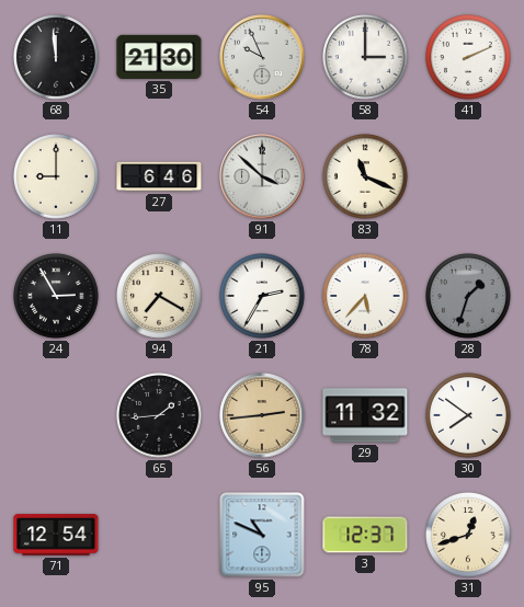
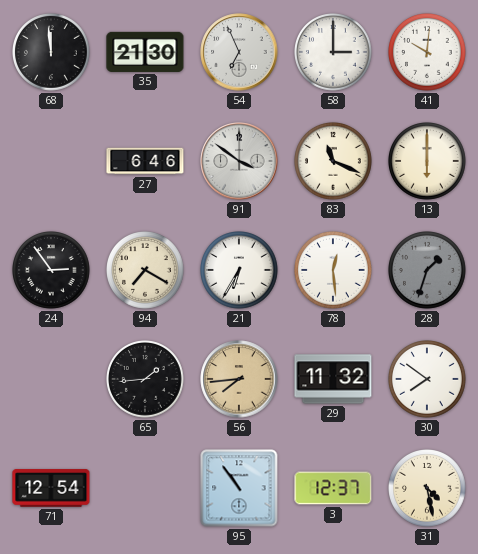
54: 9:56 -> 6:56
41: 2:11 -> 10:01
11: 9:00 -> none
91: 3:52 -> 3:51
13: none -> 6:00
24: 2:55 -> 2:54
21: 2:35 -> 6:35
78: 5:37 -> 12:29
56: 2:44 -> 7:44
95: 10:49 -> 10:54
31: 12:42 -> 4:28
